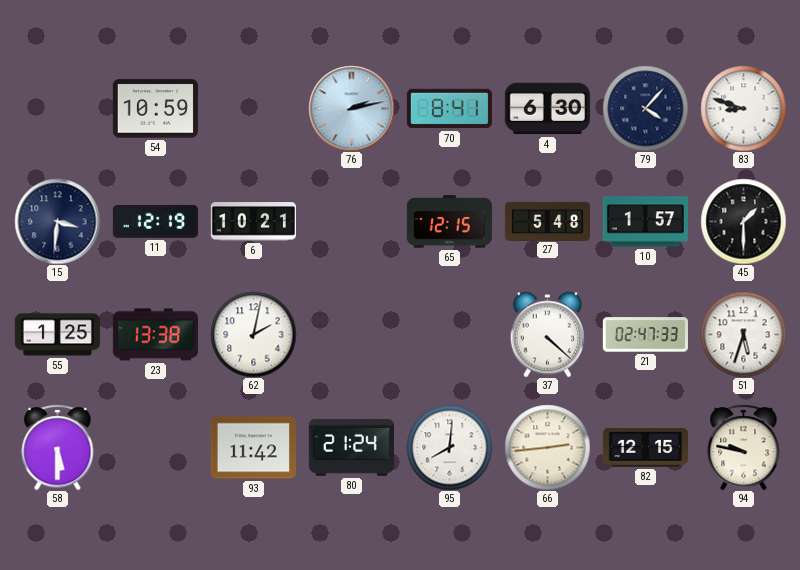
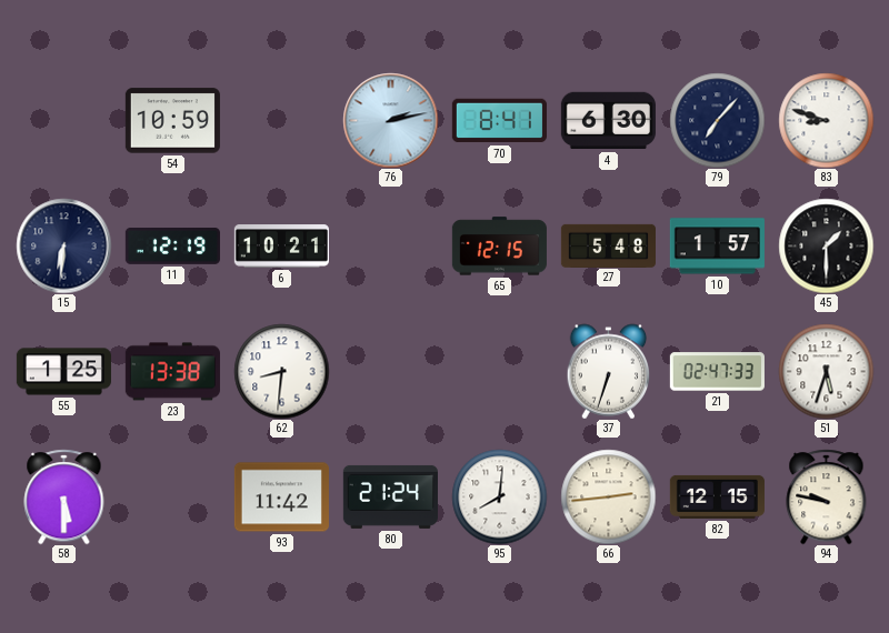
79: 4:07 -> 7:07
15: 3:31 -> 6:31
62: 2:02 -> 8:31
37: 4:22 -> 6:33
